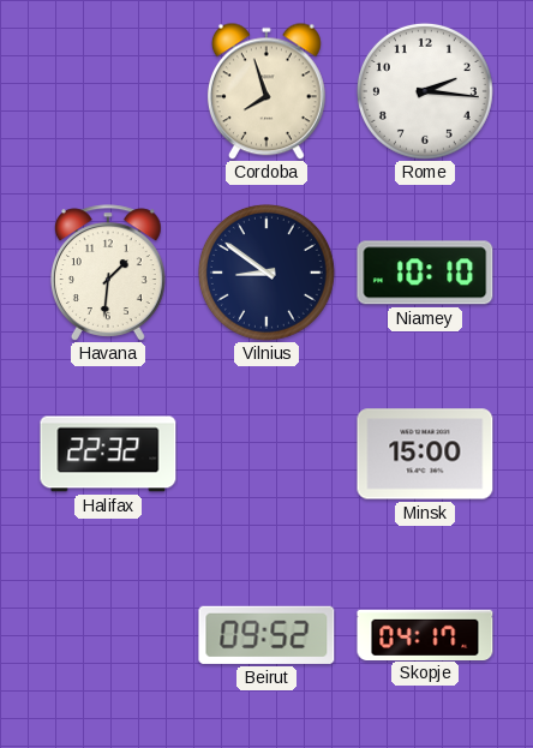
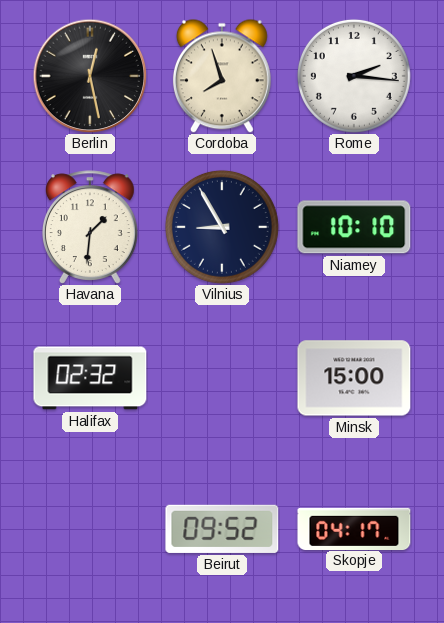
Berlin: none -> 12:28
Vilnius: 8:51 -> 8:55
Halifax: 22:32 -> 02:32
